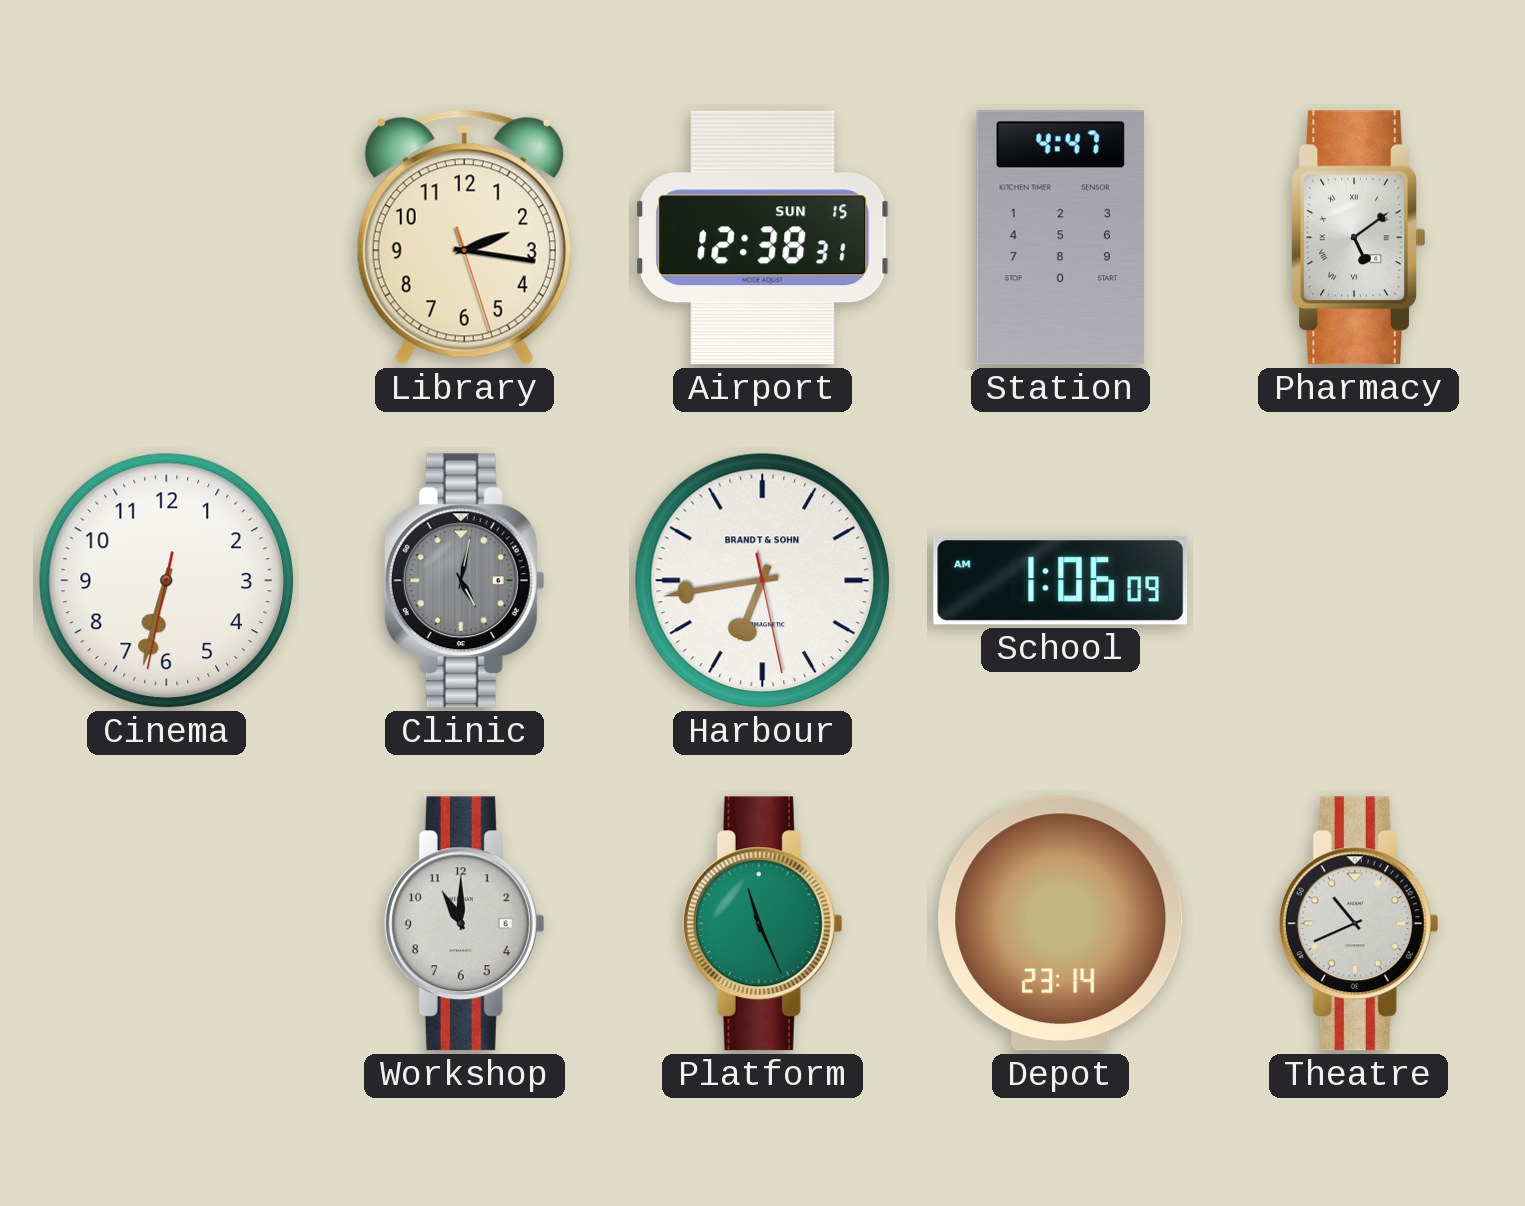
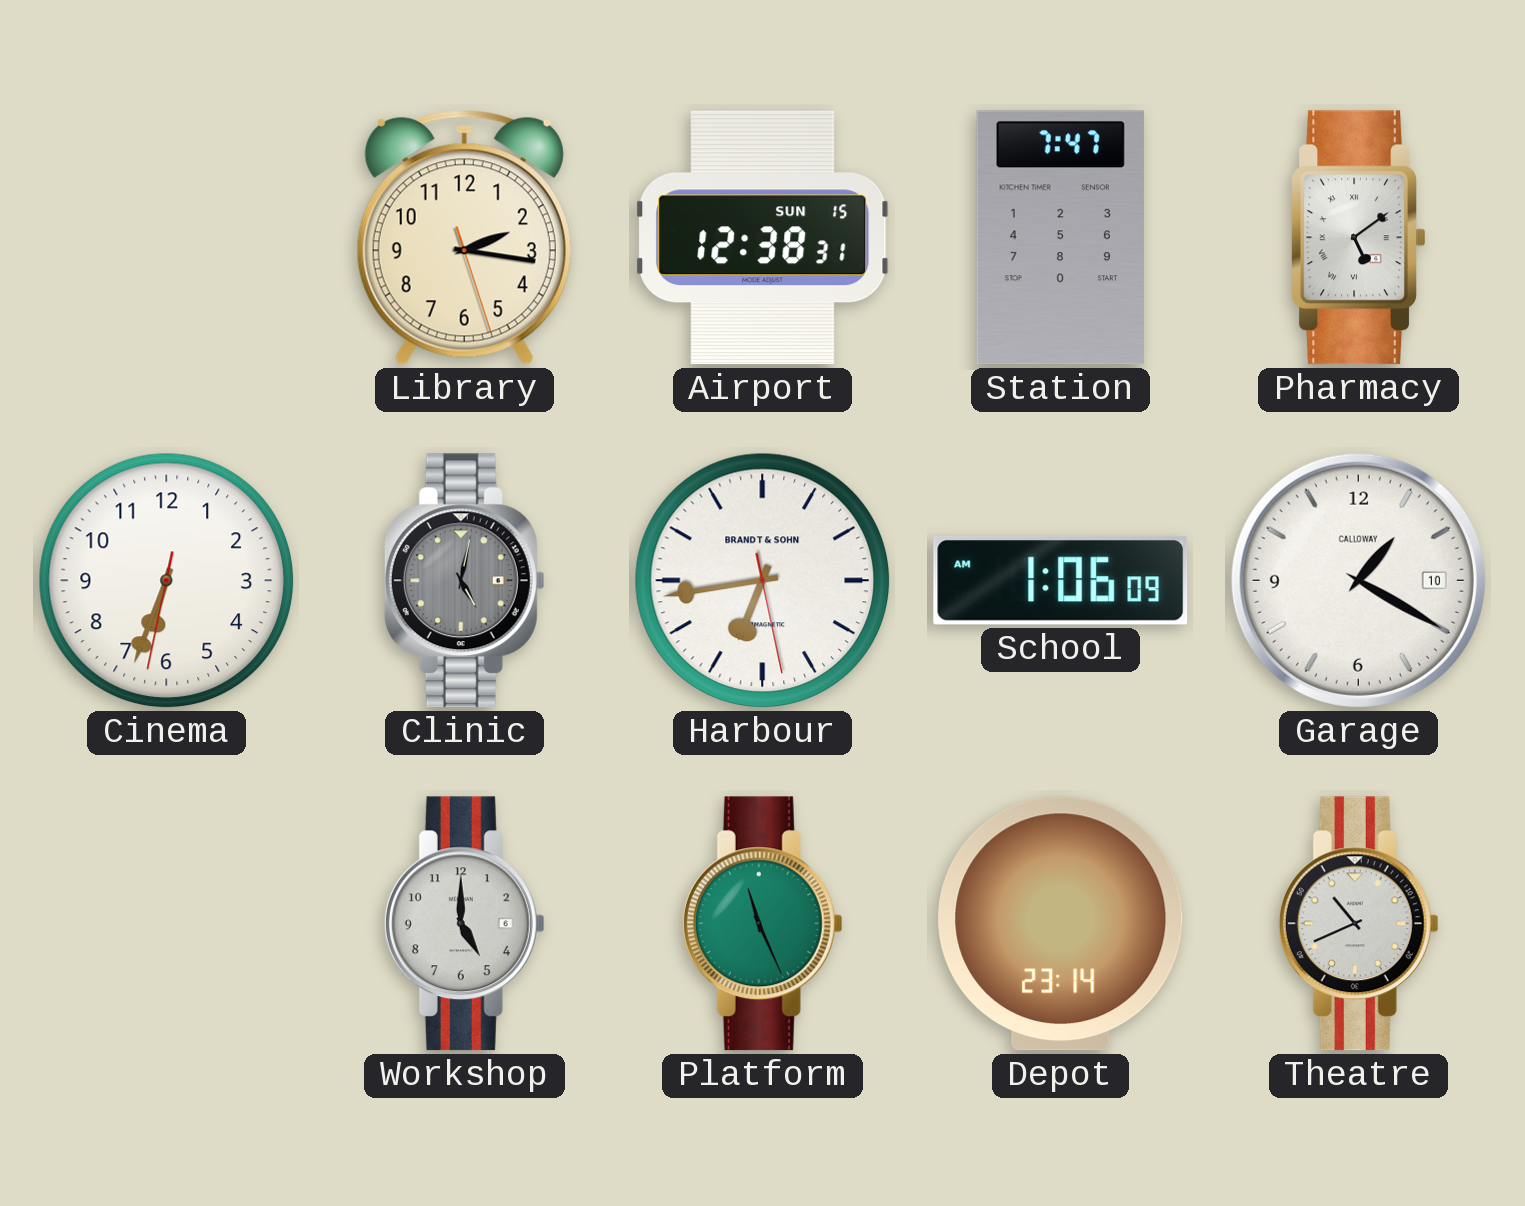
Station: 4:47 -> 7:47
Cinema: 6:32 -> 6:33
Garage: none -> 1:20
Workshop: 11:00 -> 5:00
